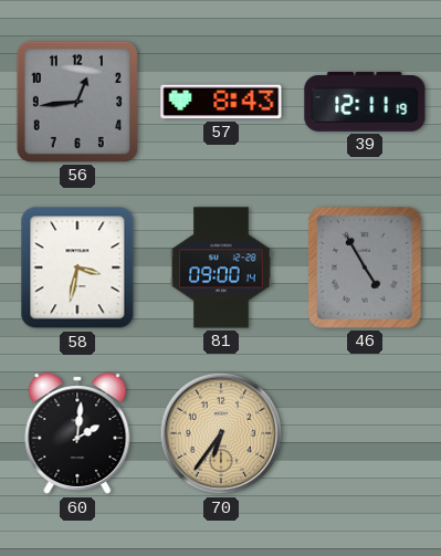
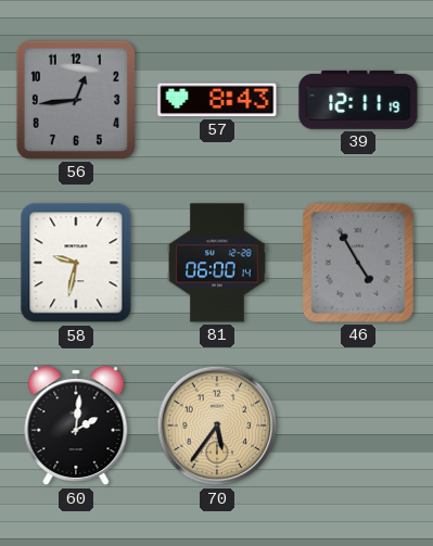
58: 3:32 -> 9:32
81: 09:00 -> 06:00
70: 6:36 -> 5:36
